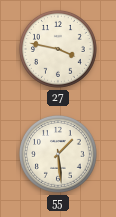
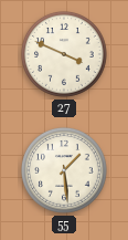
27: 3:47 -> 3:49
